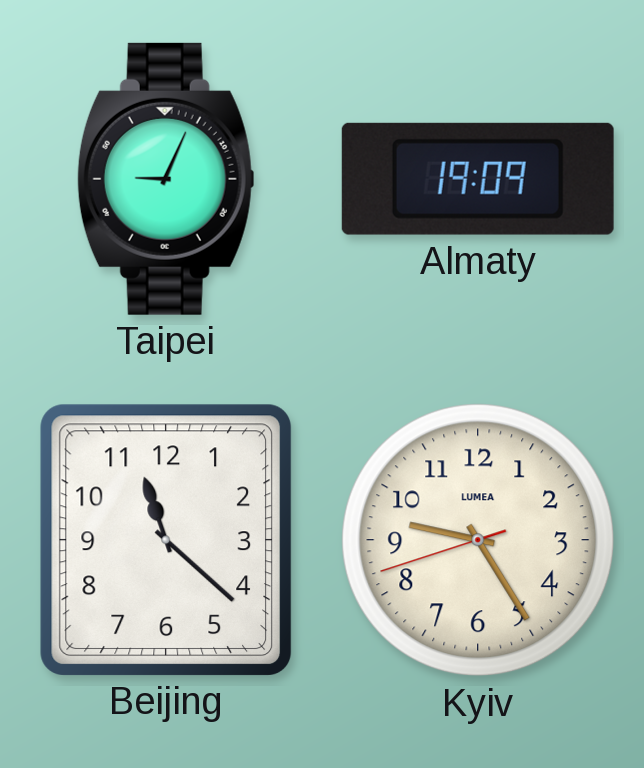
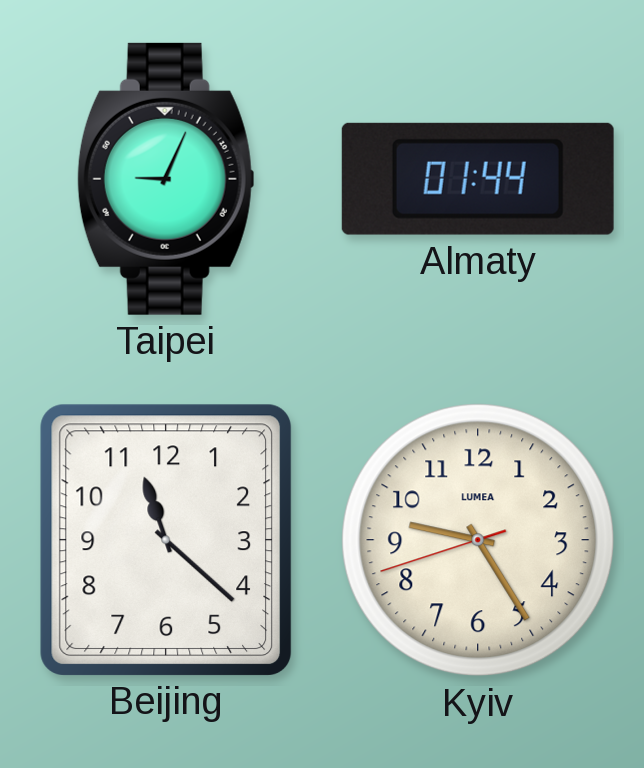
Almaty: 19:09 -> 01:44
